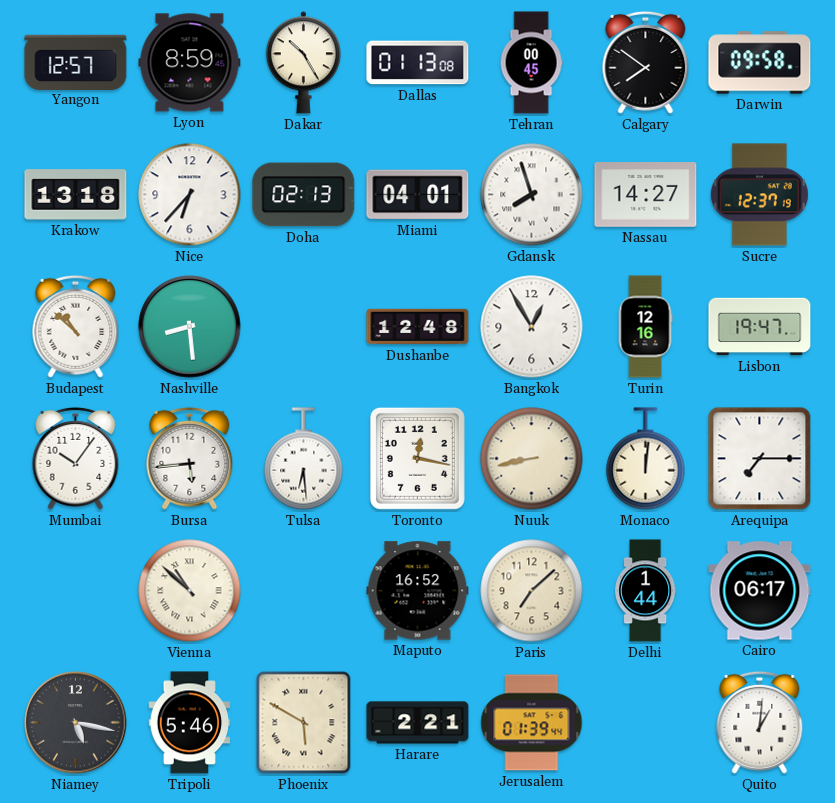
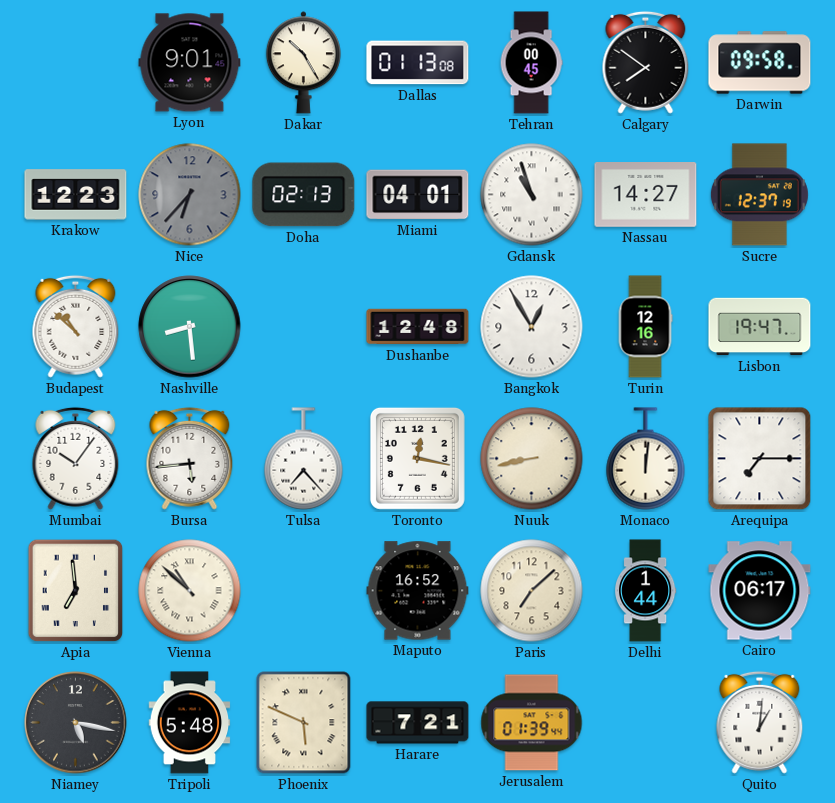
Yangon: 12:57 -> none
Lyon: 8:59 -> 9:01
Krakow: 13:18 -> 12:23
Nice dial: white -> grey
Gdansk: 7:57 -> 10:57
Tulsa: 6:29 -> 7:23
Apia: none -> 6:59
Tripoli: 5:46 -> 5:48
Phoenix: 5:50 -> 5:49
Harare: 2:21 -> 7:21
